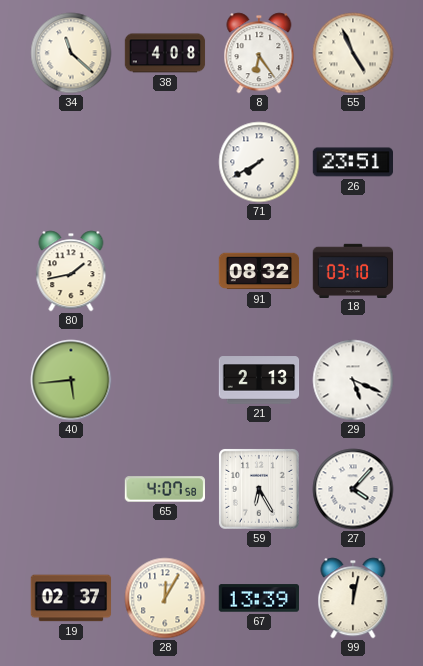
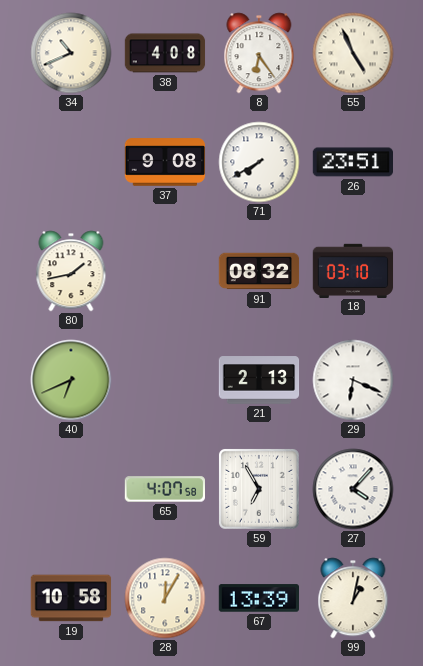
34: 11:22 -> 10:41
37: none -> 9:08
40: 5:44 -> 6:41
29: 5:19 -> 6:19
59: 6:25 -> 6:55
19: 02:37 -> 10:58
99: 12:02 -> 1:02
